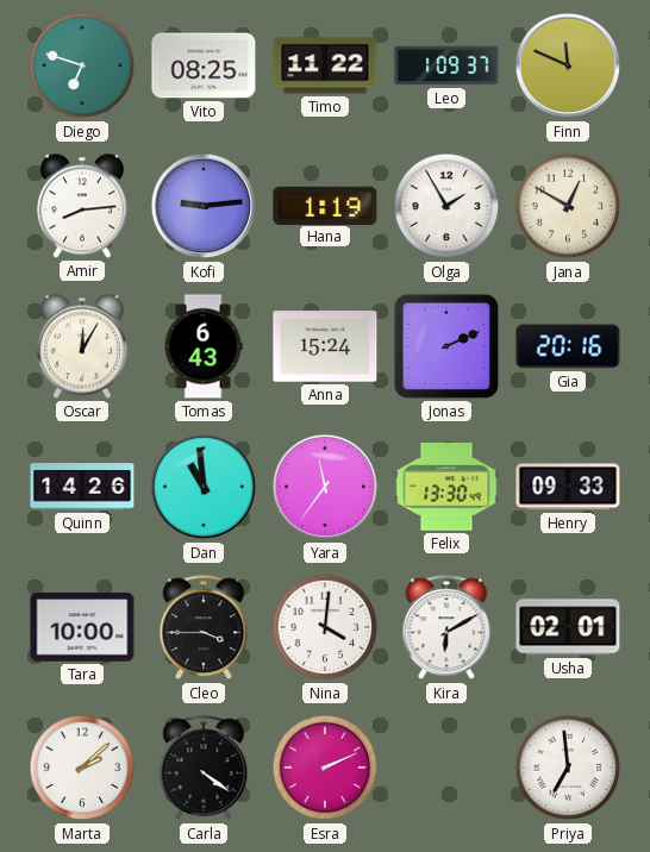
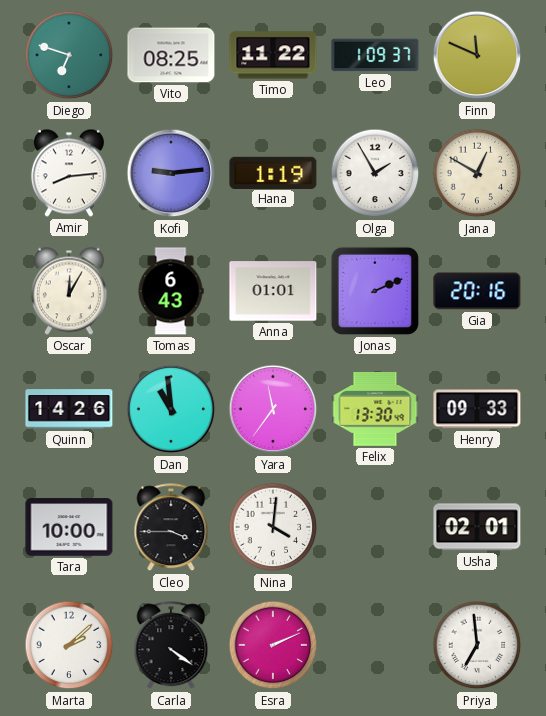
Anna: 15:24 -> 01:01
Kira: 6:10 -> none
